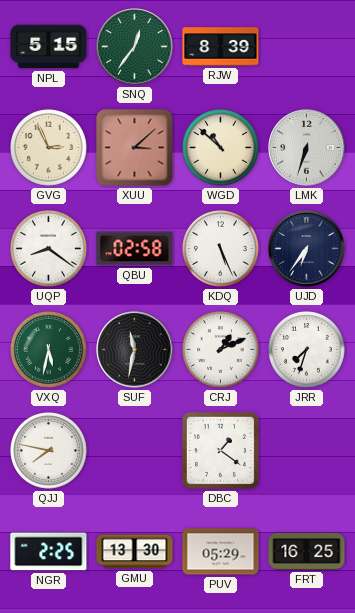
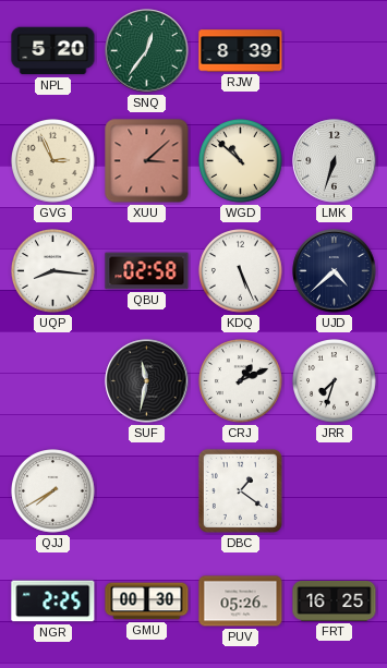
NPL: 5:15 -> 5:20
UQP: 8:21 -> 8:16
UJD: 6:36 -> 4:38
VXQ: 5:32 -> none
QJJ: 7:47 -> 7:40
GMU: 13:30 -> 00:30
PUV: 05:29 -> 05:26
